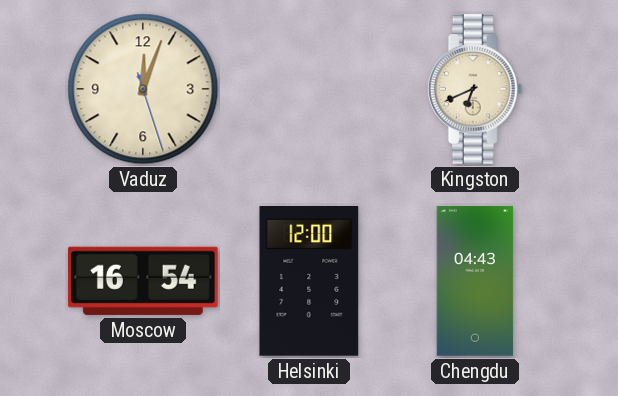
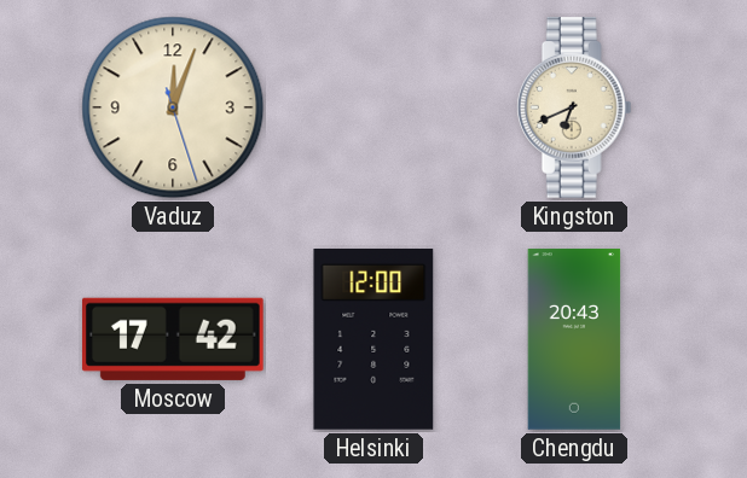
Moscow: 16:54 -> 17:42
Chengdu: 04:43 -> 20:43
